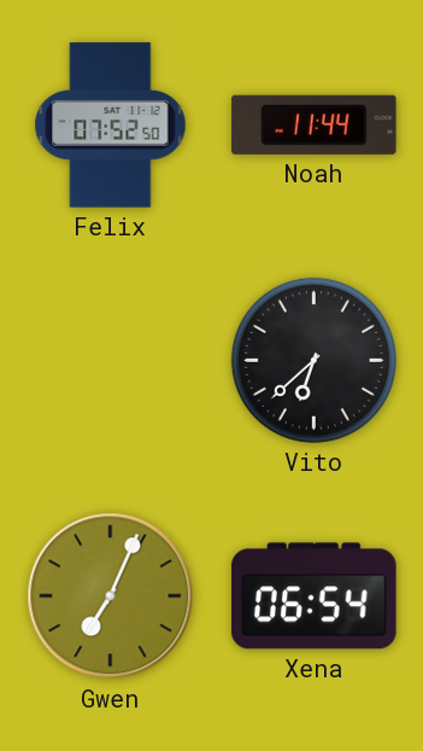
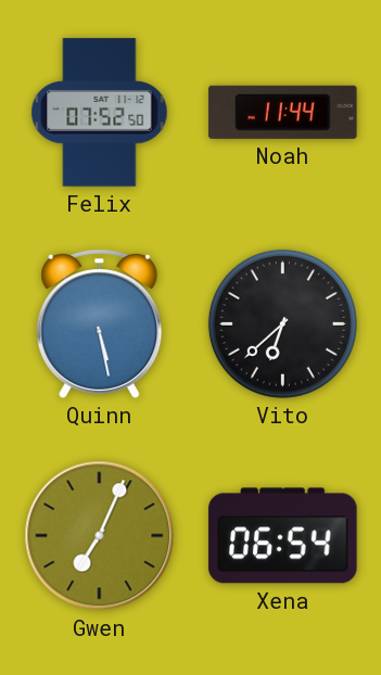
Quinn: none -> 5:28
